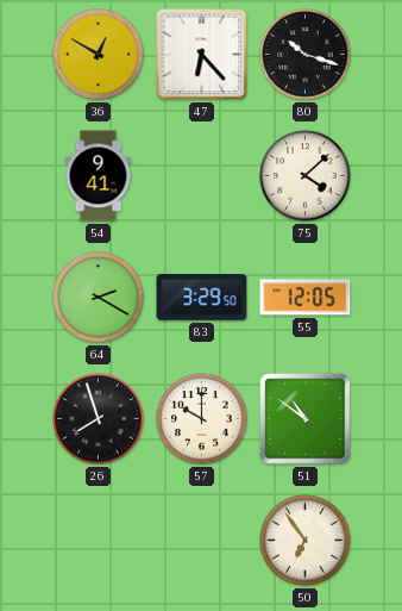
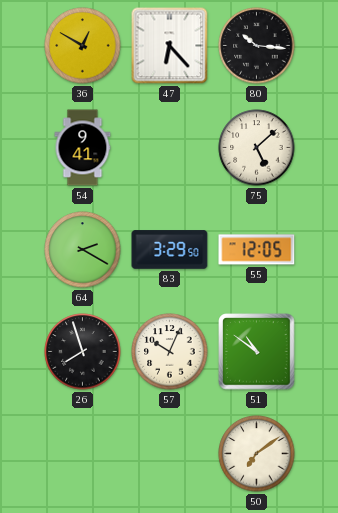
80: 10:18 -> 10:16
75: 4:08 -> 5:08
57: 10:00 -> 10:04
50: 6:54 -> 7:09
